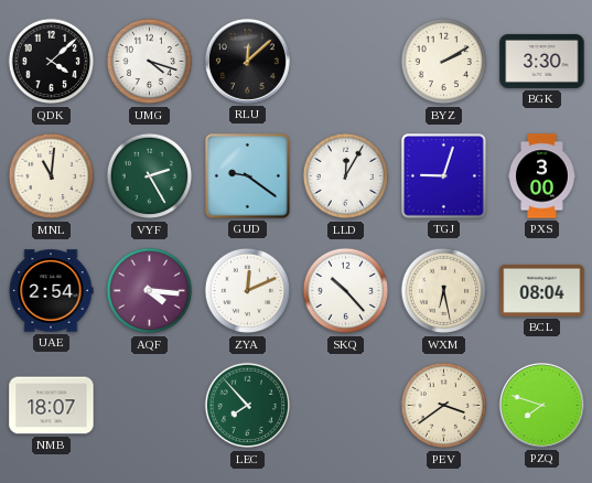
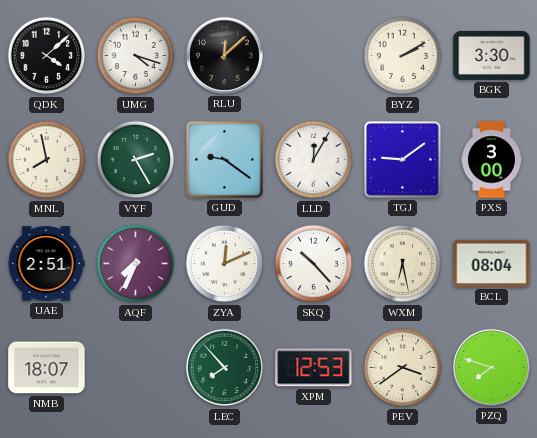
MNL: 11:01 -> 7:58
TGJ: 9:03 -> 9:09
UAE: 2:54 -> 2:51
AQF: 4:16 -> 7:34
XPM: none -> 12:53
